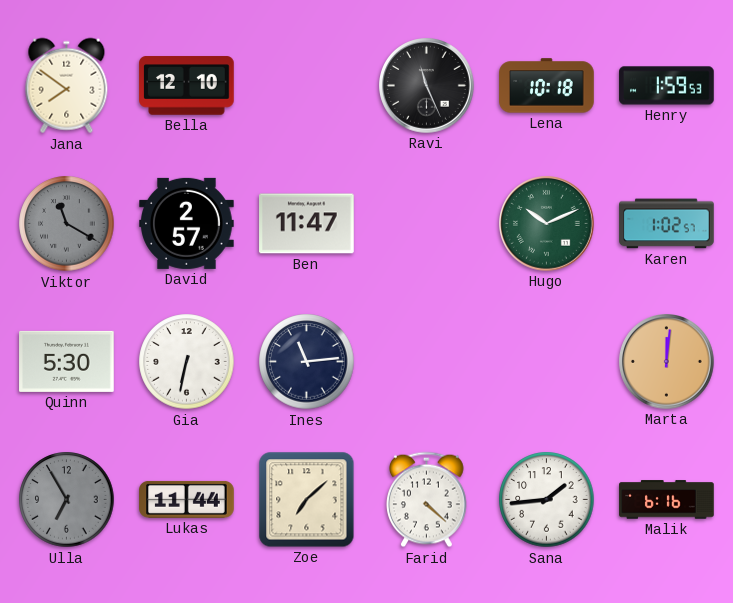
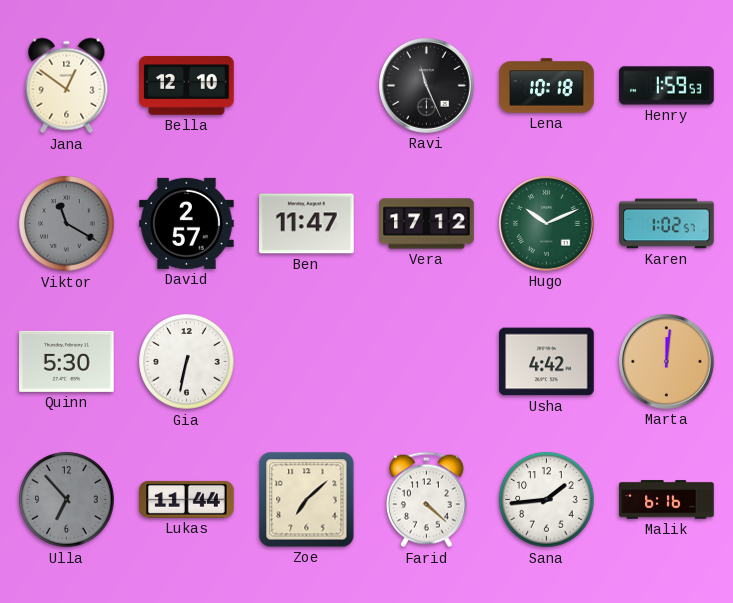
Jana: 7:51 -> 12:51
Vera: none -> 17:12
Ines: 11:14 -> none
Usha: none -> 4:42
Ulla: 6:55 -> 6:53
